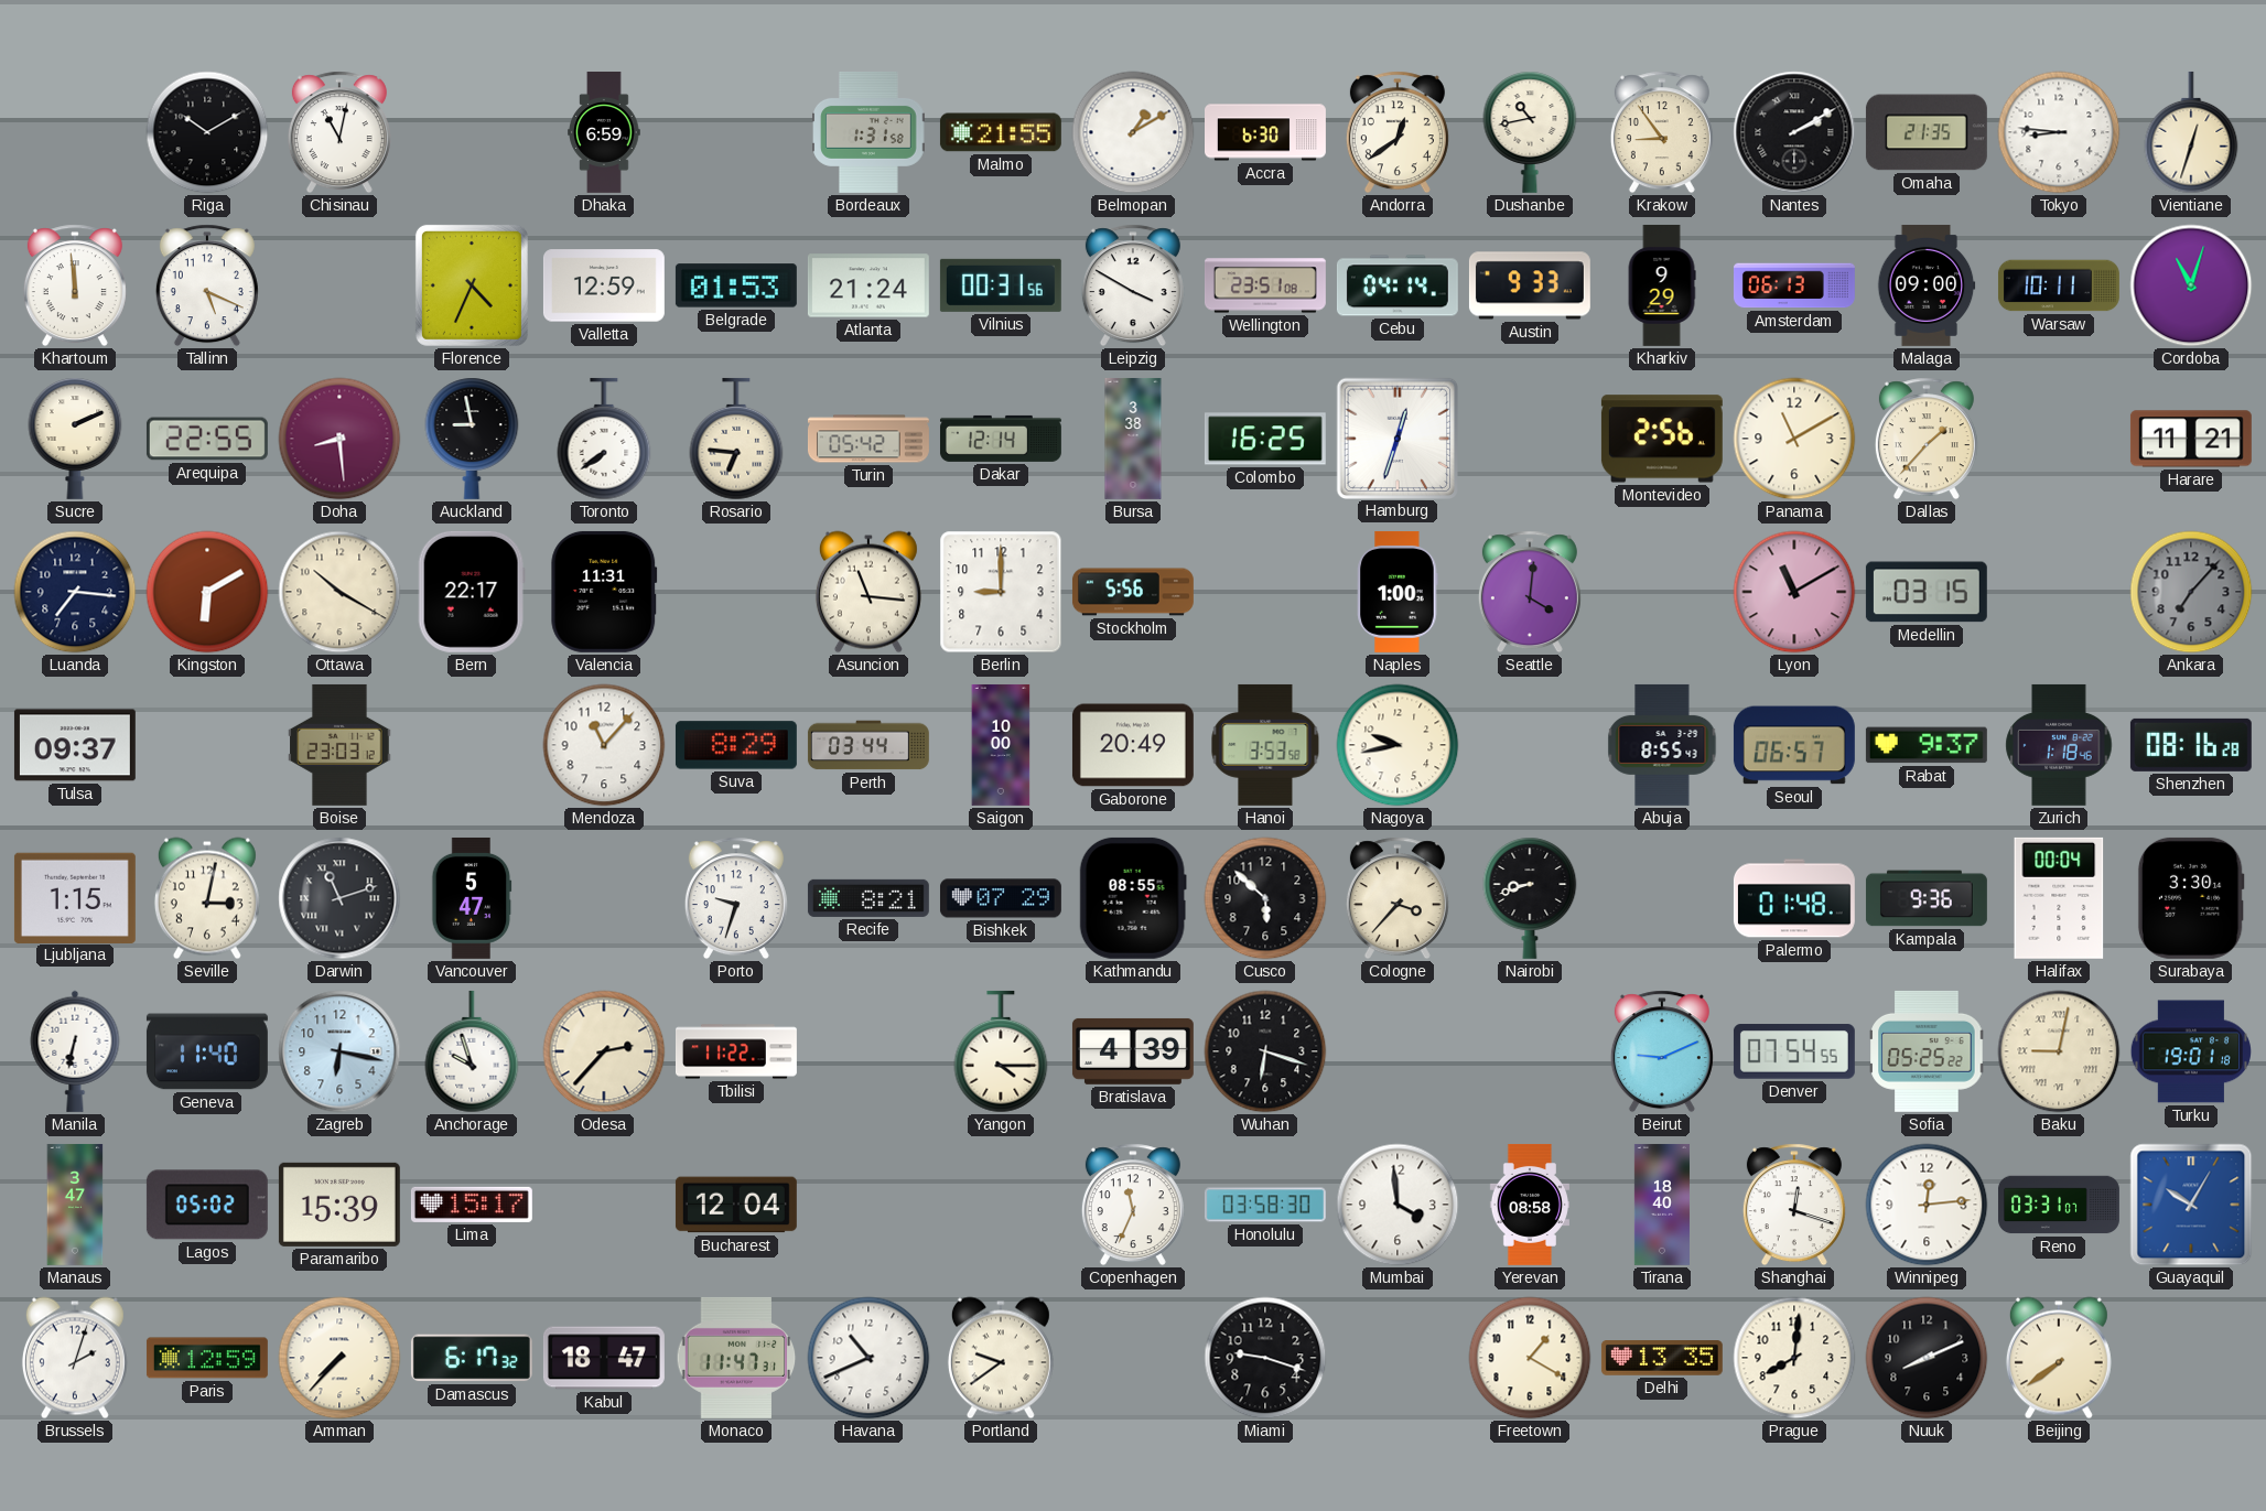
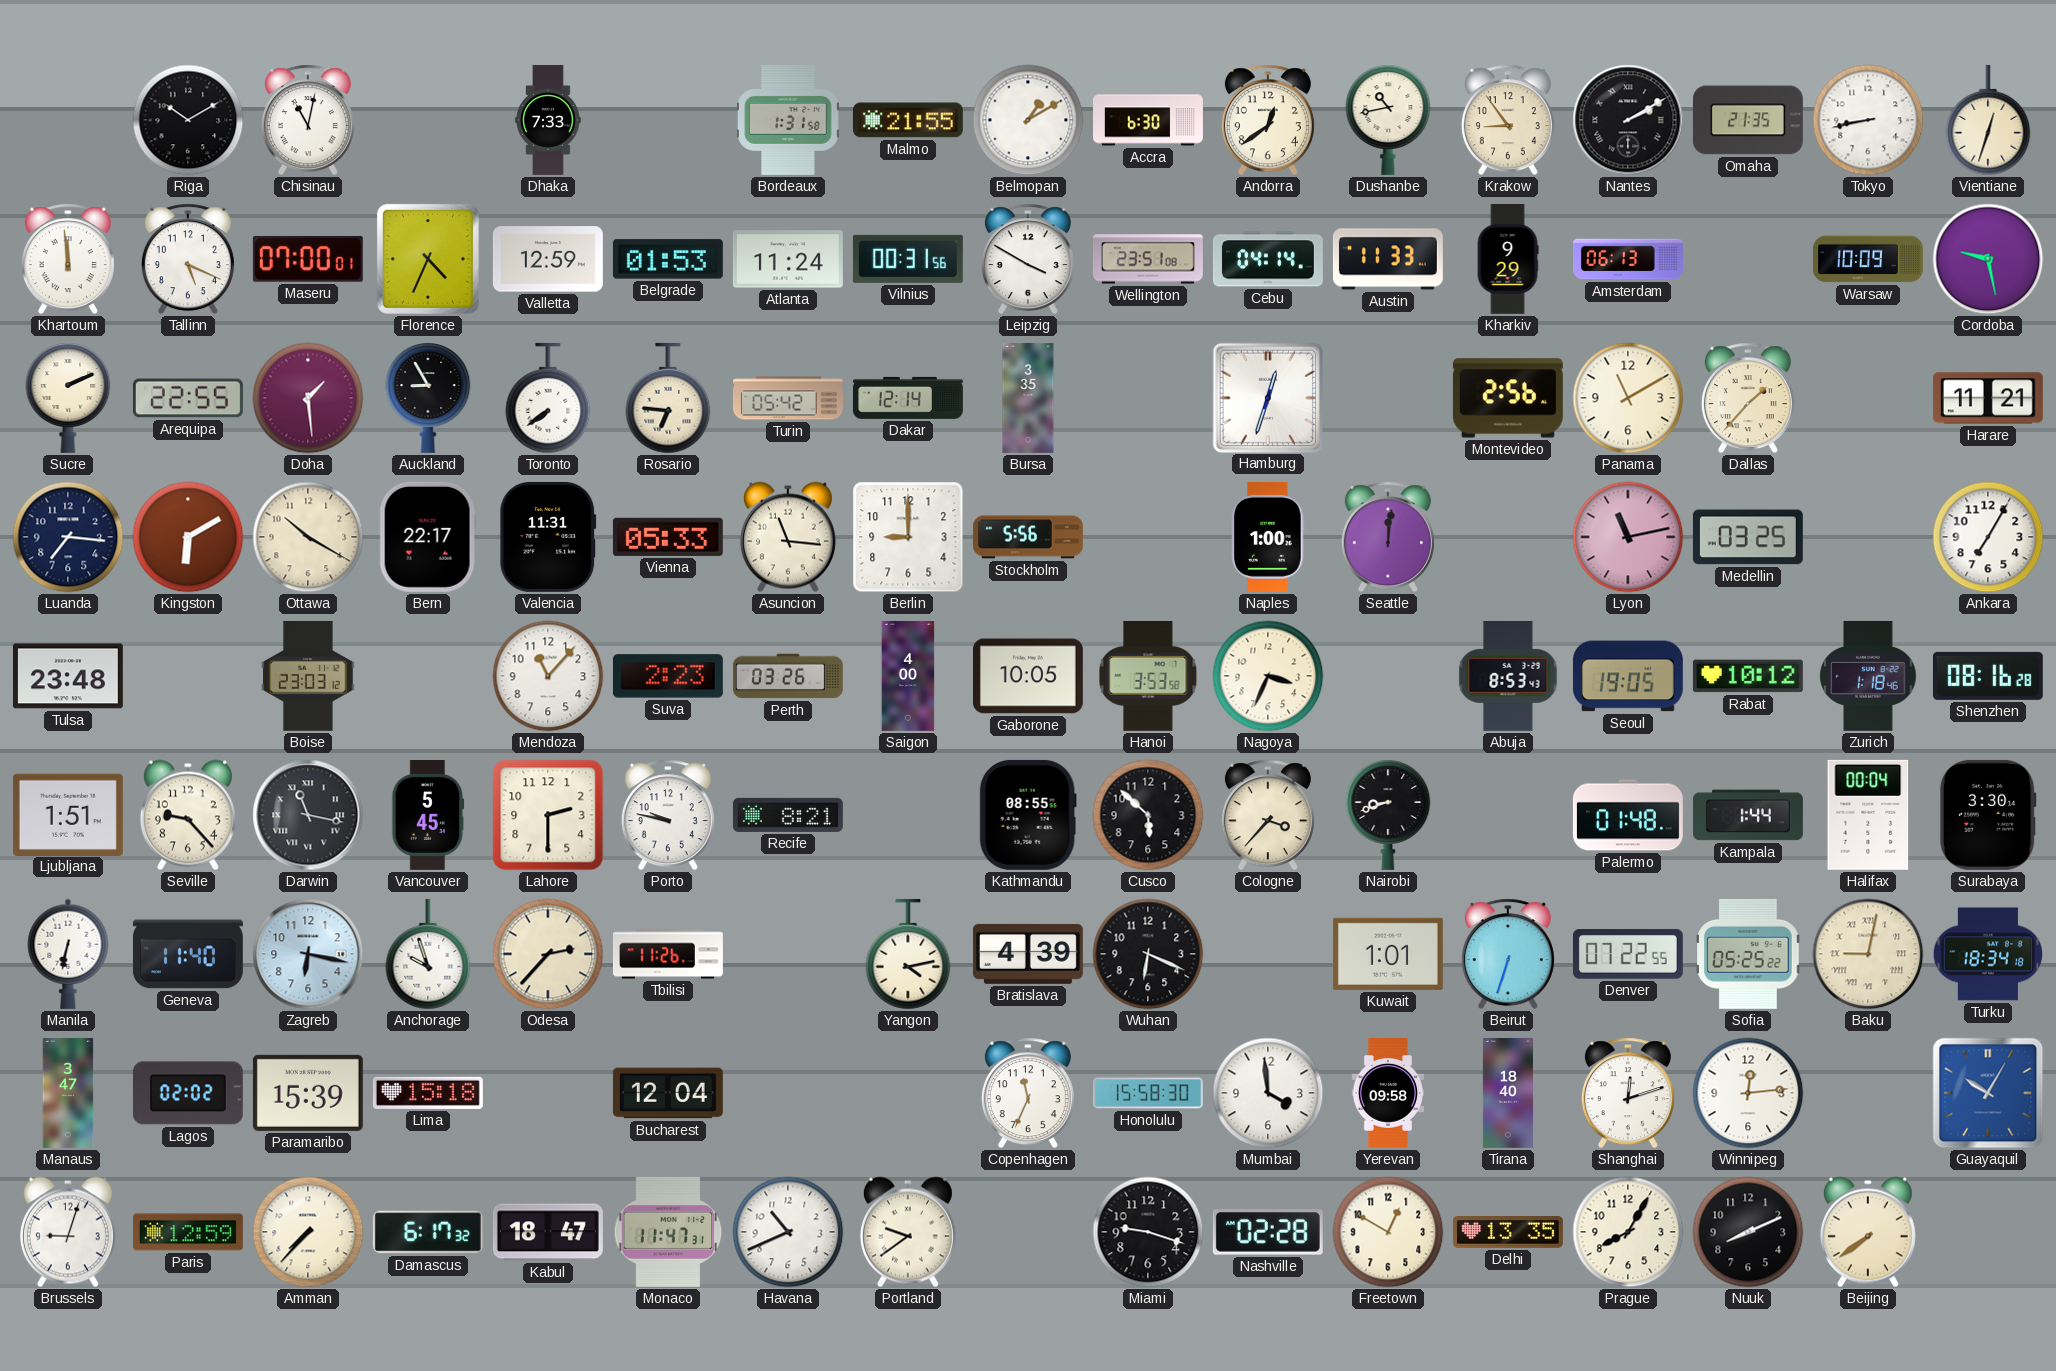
Dhaka: 6:59 -> 7:33
Tokyo: 8:46 -> 8:43
Maseru: none -> 07:00
Atlanta: 21:24 -> 11:24
Austin: 9:33 -> 11:33
Malaga: 09:00 -> none
Warsaw: 10:11 -> 10:09
Cordoba: 11:03 -> 9:28
Doha: 8:29 -> 1:29
Auckland: 8:58 -> 8:55
Bursa: 3:38 -> 3:35
Colombo: 16:25 -> none
Vienna: none -> 05:33
Seattle: 4:01 -> 12:01
Lyon: 11:10 -> 11:13
Medellin: 03:15 -> 03:25
Ankara: 7:07 -> 7:05
Ankara dial: grey -> white
Tulsa: 09:37 -> 23:48
Suva: 8:29 -> 2:23
Perth: 03:44 -> 03:26
Saigon: 10:00 -> 4:00
Gaborone: 20:49 -> 10:05
Nagoya: 9:43 -> 3:34
Abuja: 8:55 -> 8:53
Seoul: 06:57 -> 19:05
Rabat: 9:37 -> 10:12
Ljubljana: 1:15 -> 1:51
Seville: 3:02 -> 9:23
Darwin: 11:12 -> 11:17
Vancouver: 5:47 -> 5:45
Lahore: none -> 2:30
Porto: 9:33 -> 9:47
Bishkek: 07:29 -> none
Kampala: 9:36 -> 1:44
Tbilisi: 11:22 -> 11:26
Yangon: 4:15 -> 4:13
Wuhan: 6:18 -> 6:19
Kuwait: none -> 1:01
Beirut: 9:11 -> 6:33
Denver: 07:54 -> 07:22
Turku: 19:01 -> 18:34
Lagos: 05:02 -> 02:02
Lima: 15:17 -> 15:18
Honolulu: 03:58 -> 15:58
Yerevan: 08:58 -> 09:58
Shanghai: 12:18 -> 12:12
Reno: 03:31 -> none
Brussels: 2:03 -> 9:03
Nashville: none -> 02:28
Freetown: 1:20 -> 12:50
Prague: 8:01 -> 8:05
